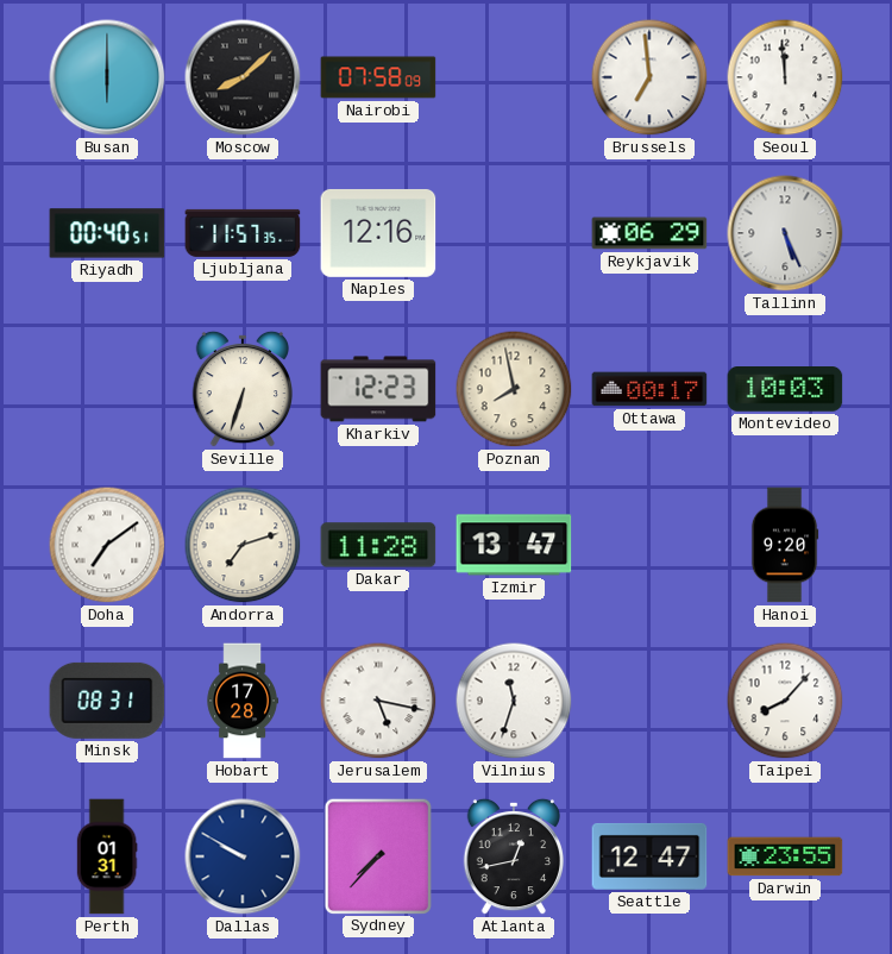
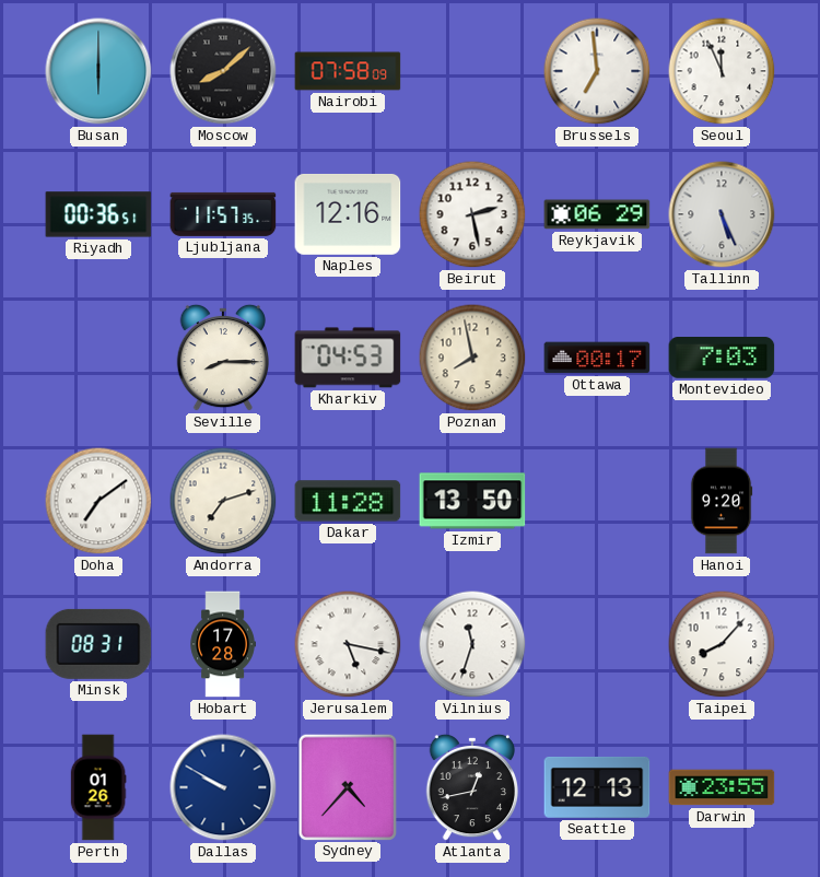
Seoul: 11:59 -> 11:56
Riyadh: 00:40 -> 00:36
Beirut: none -> 2:28
Seville: 6:33 -> 8:15
Kharkiv: 12:23 -> 04:53
Montevideo: 10:03 -> 7:03
Izmir: 13:47 -> 13:50
Perth: 01:31 -> 01:26
Sydney: 7:37 -> 4:37
Seattle: 12:47 -> 12:13
